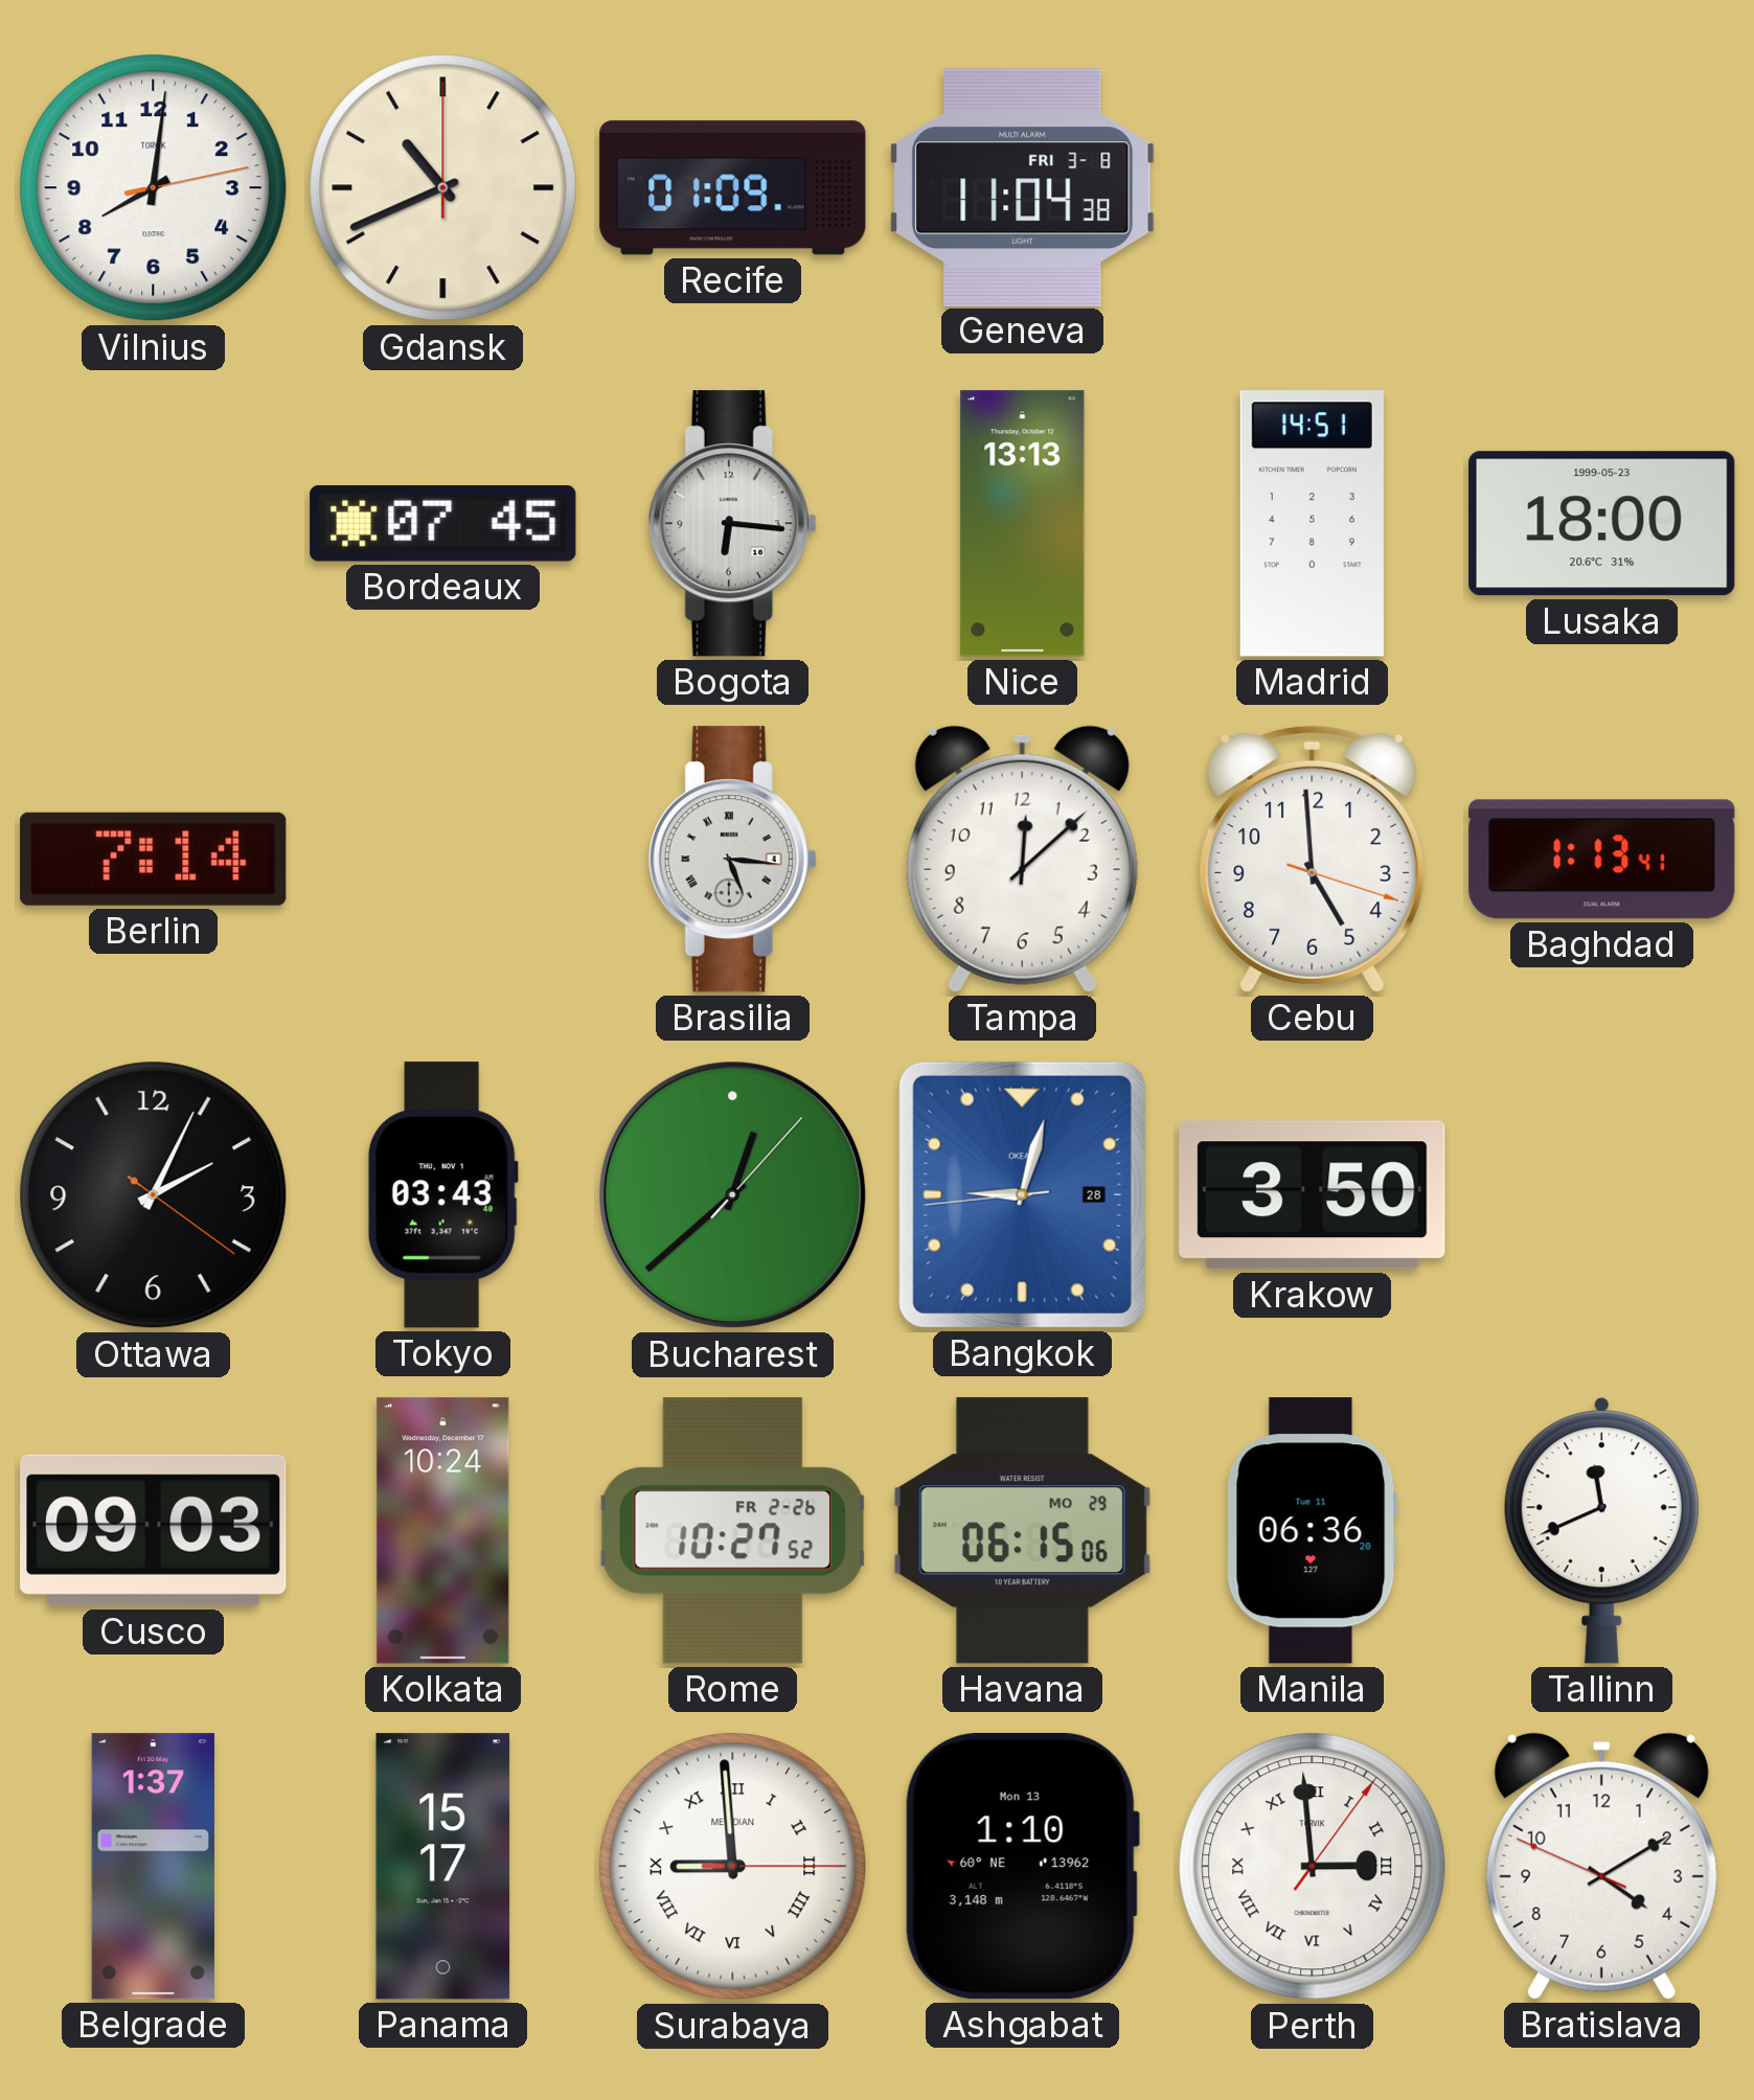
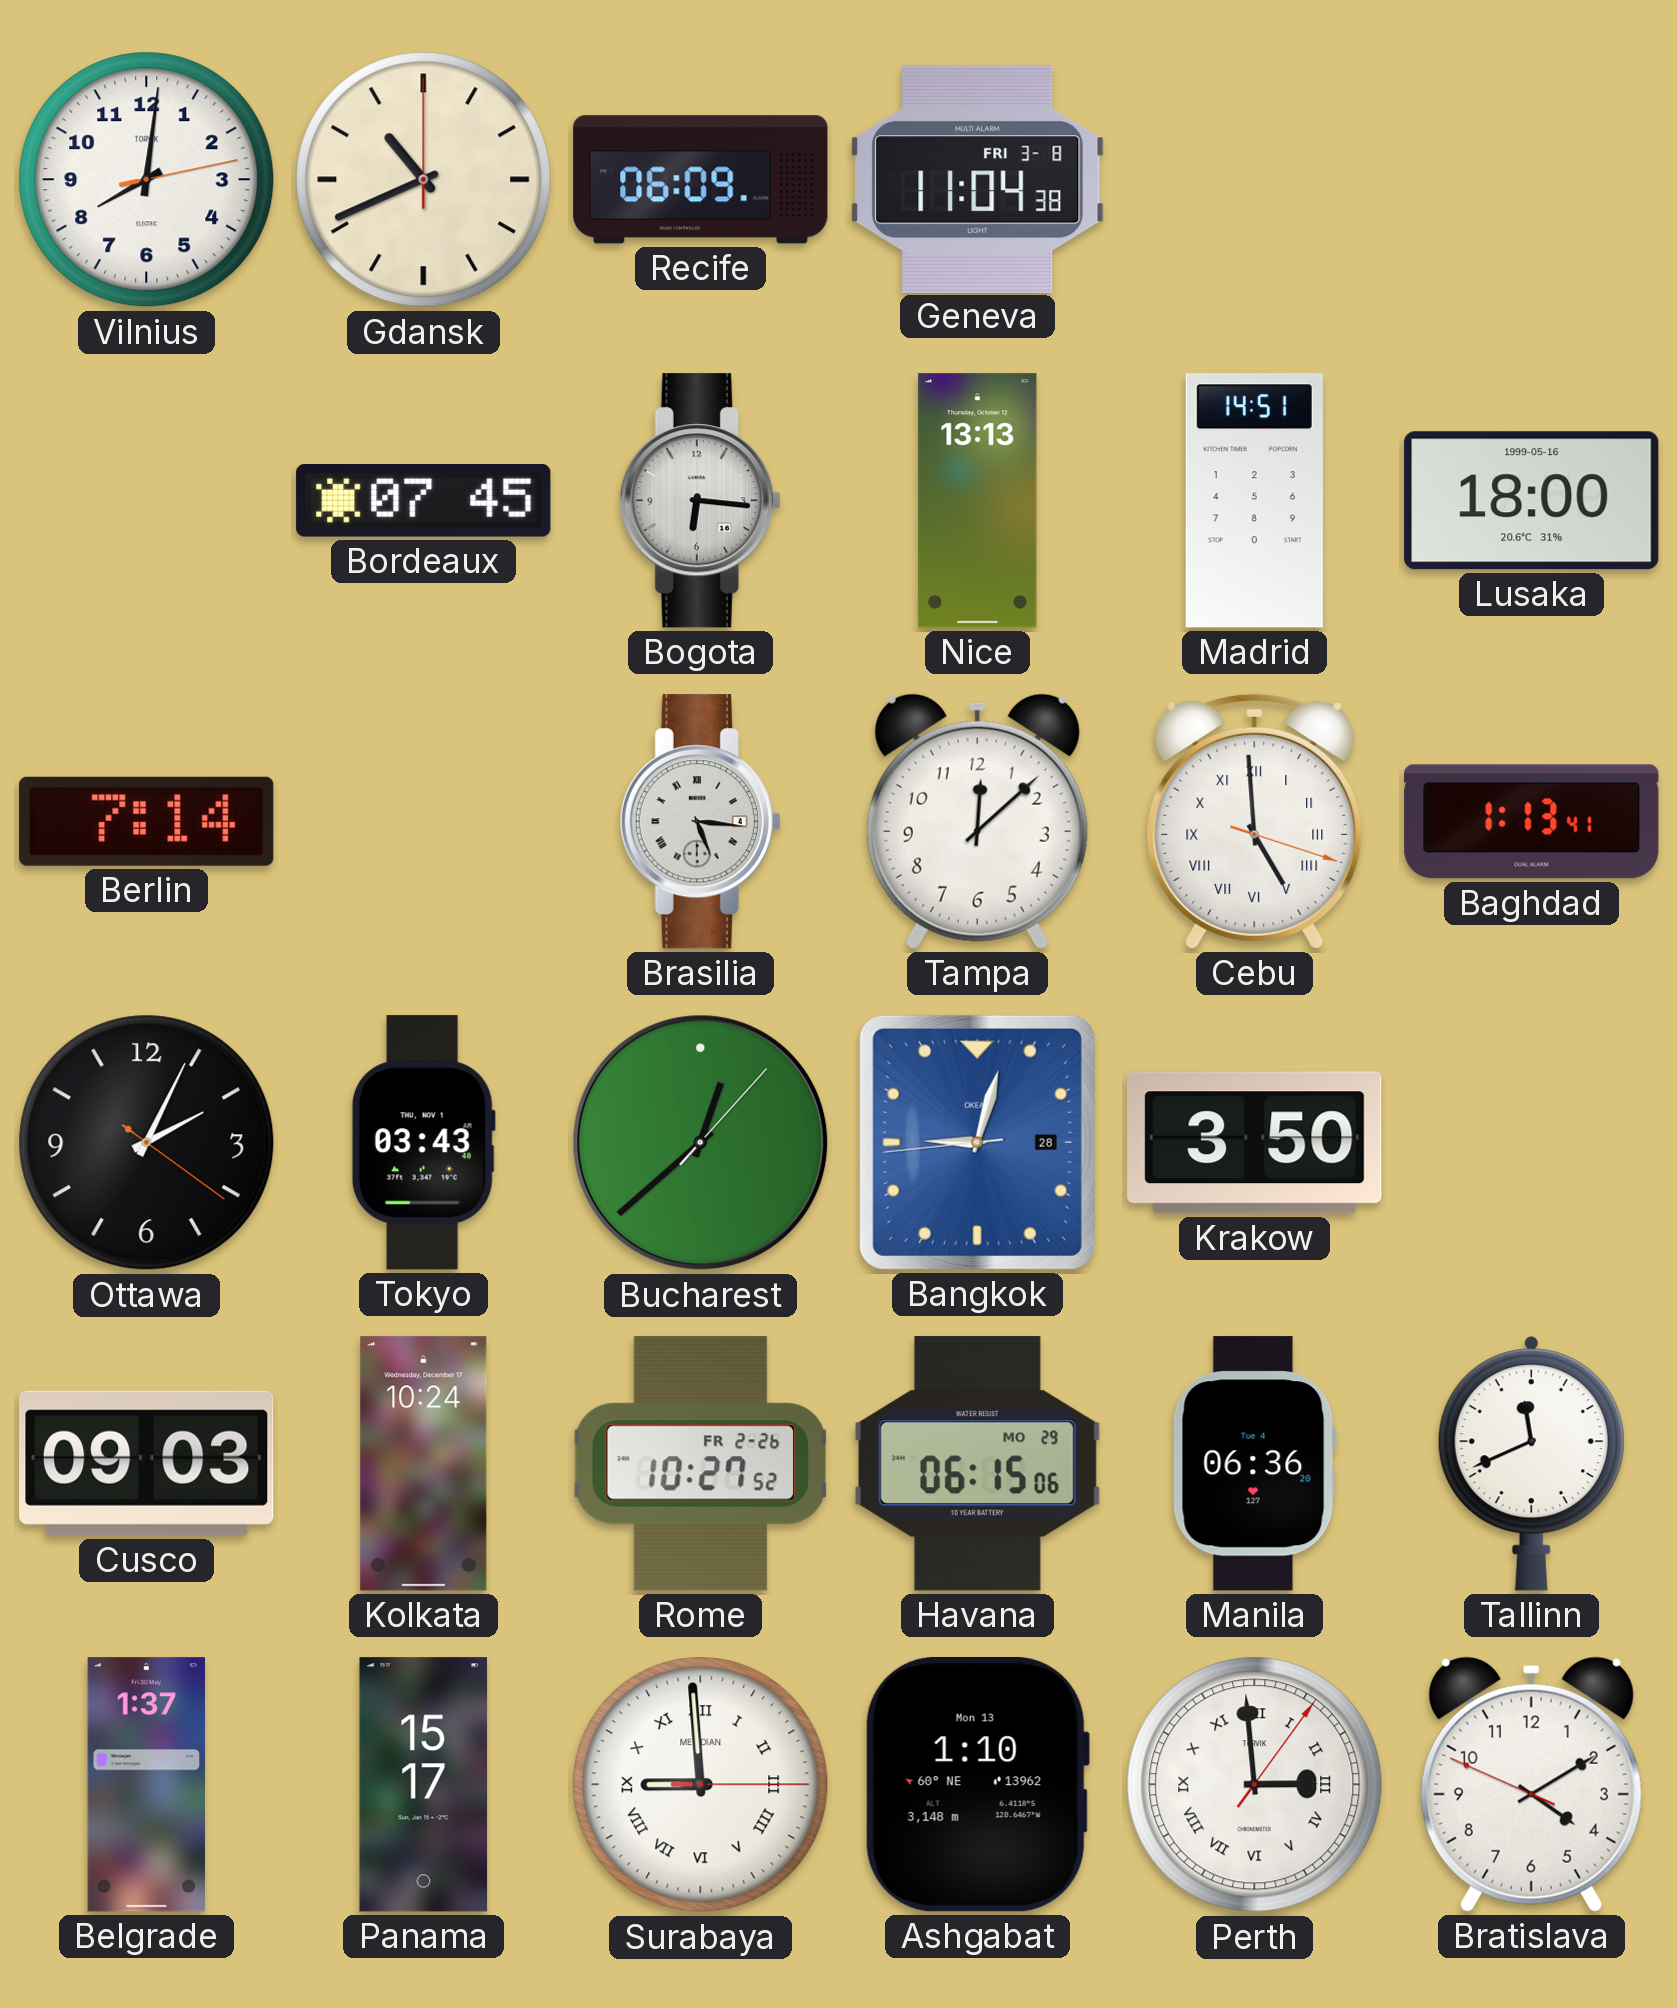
Recife: 01:09 -> 06:09
Lusaka date: 1999-05-23 -> 1999-05-16
Cebu numerals: Arabic -> Roman
Manila date: Tue 11 -> Tue 4
